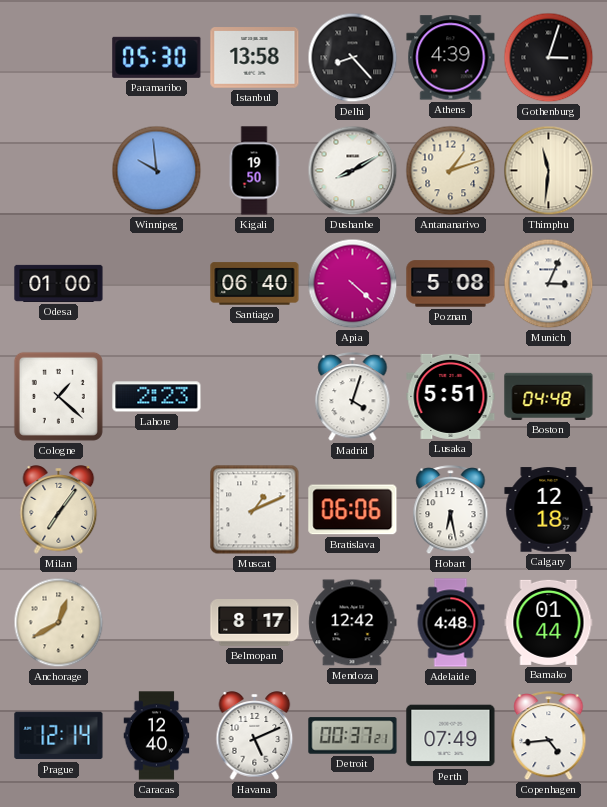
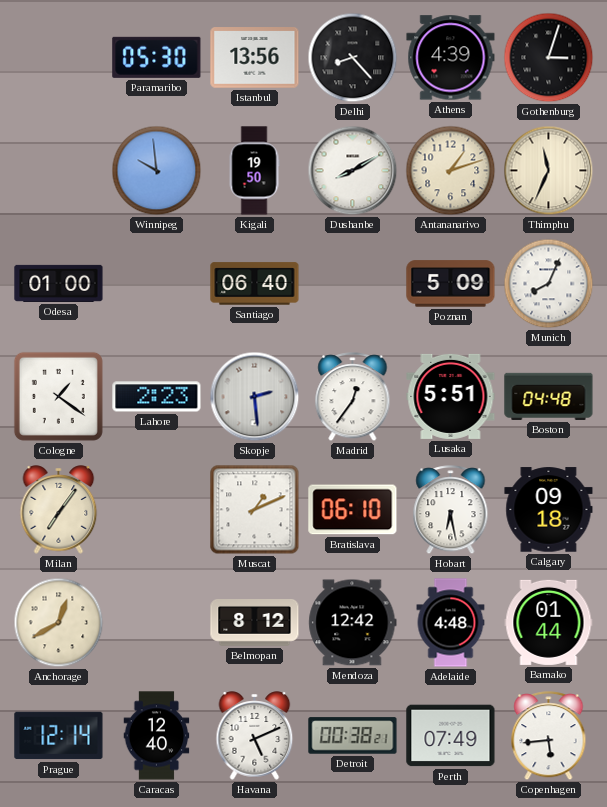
Istanbul: 13:58 -> 13:56
Thimphu: 11:31 -> 11:34
Apia: 4:22 -> none
Poznan: 5:08 -> 5:09
Munich: 3:04 -> 8:04
Cologne: 1:22 -> 1:21
Skopje: none -> 2:29
Madrid: 4:03 -> 12:36
Bratislava: 06:06 -> 06:10
Calgary: 12:18 -> 09:18
Belmopan: 8:17 -> 8:12
Detroit: 00:37 -> 00:38
Copenhagen: 4:44 -> 5:44
